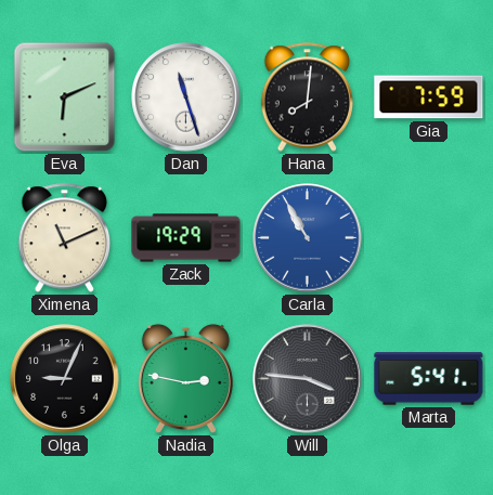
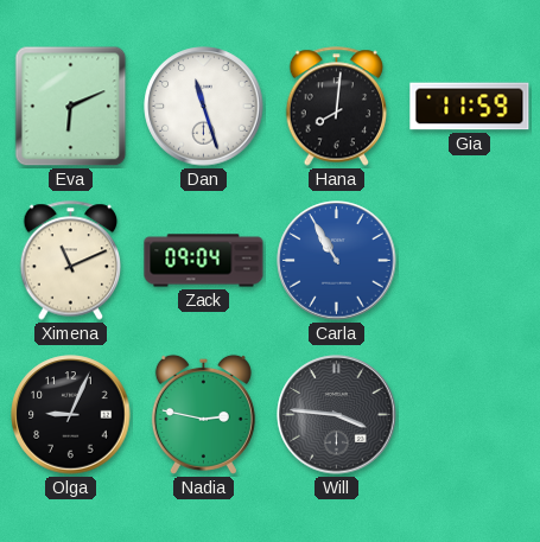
Gia: 7:59 -> 11:59
Zack: 19:29 -> 09:04
Marta: 5:41 -> none
